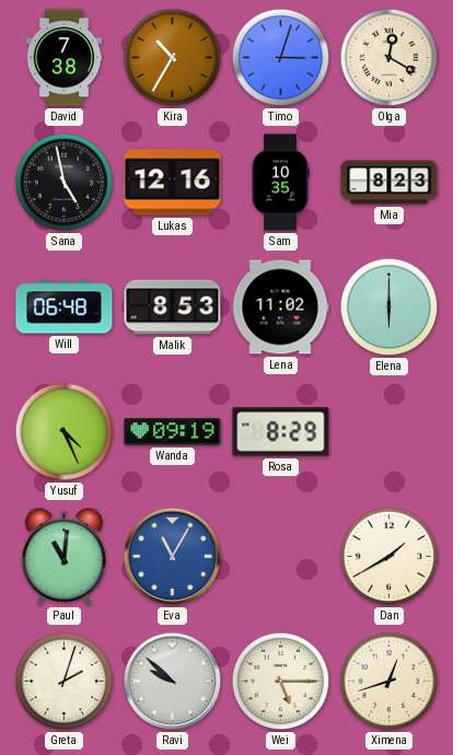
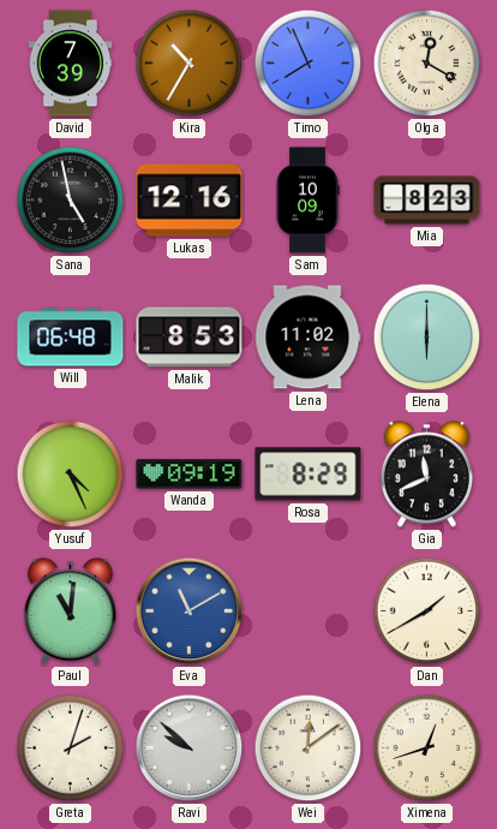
David: 7:38 -> 7:39
Timo: 3:03 -> 7:56
Sam: 10:35 -> 10:09
Gia: none -> 11:41
Eva: 11:05 -> 11:10
Wei: 5:15 -> 12:09
